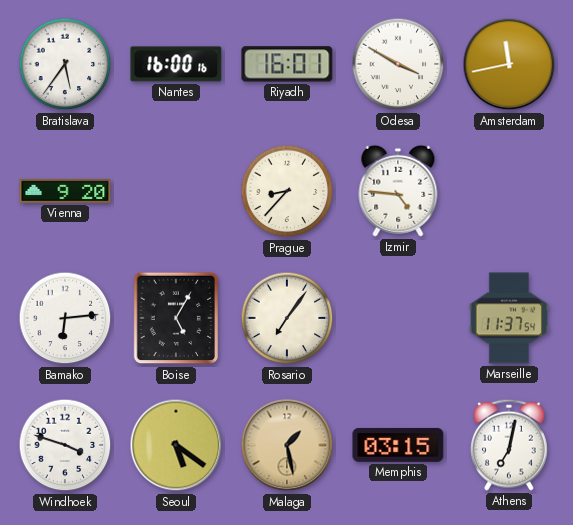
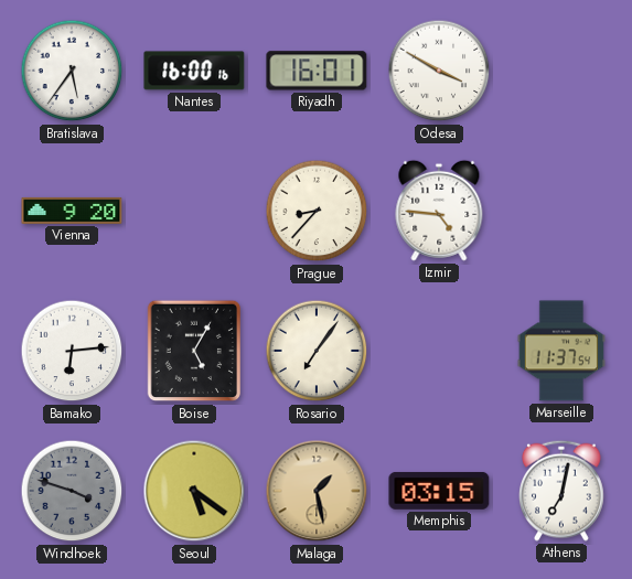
Amsterdam: 11:43 -> none
Windhoek dial: white -> grey
